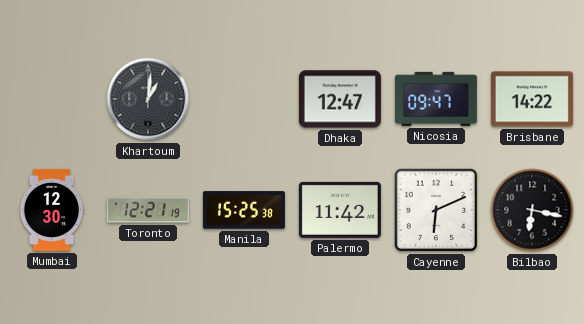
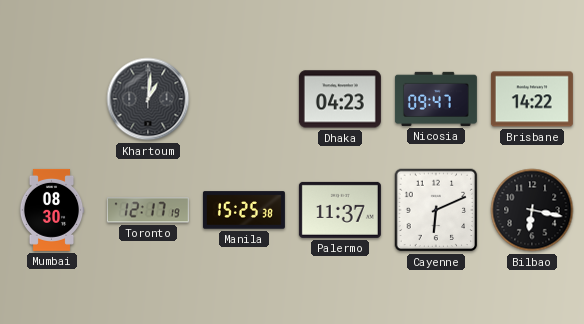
Dhaka: 12:47 -> 04:23
Mumbai: 12:30 -> 08:30
Toronto: 12:21 -> 12:17
Palermo: 11:42 -> 11:37
